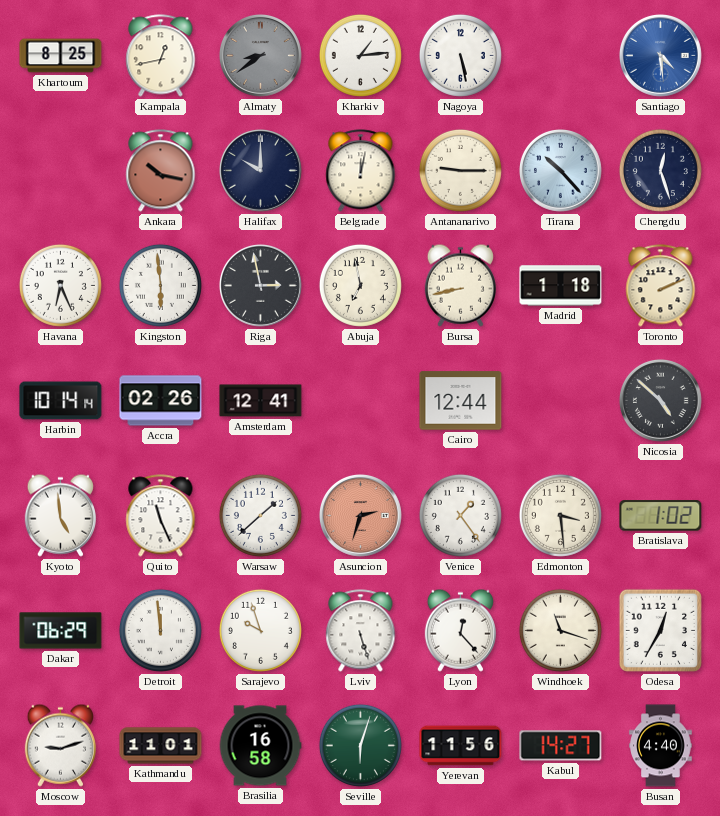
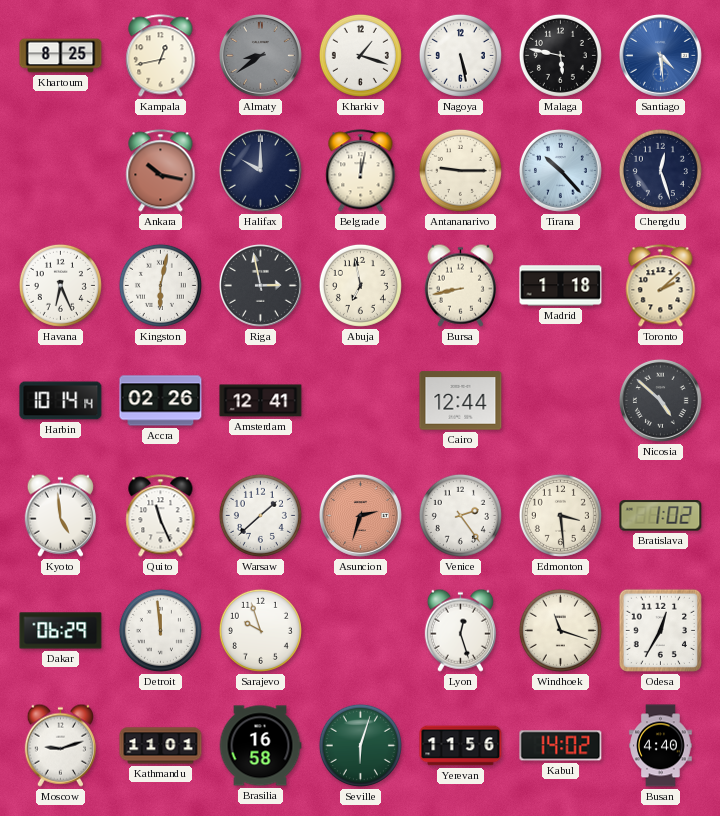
Kharkiv: 1:14 -> 1:18
Malaga: none -> 5:47
Kingston: 5:59 -> 6:02
Toronto: 2:11 -> 2:08
Venice: 1:24 -> 2:24
Lviv: 5:27 -> none
Lyon: 12:23 -> 12:27
Kabul: 14:27 -> 14:02
